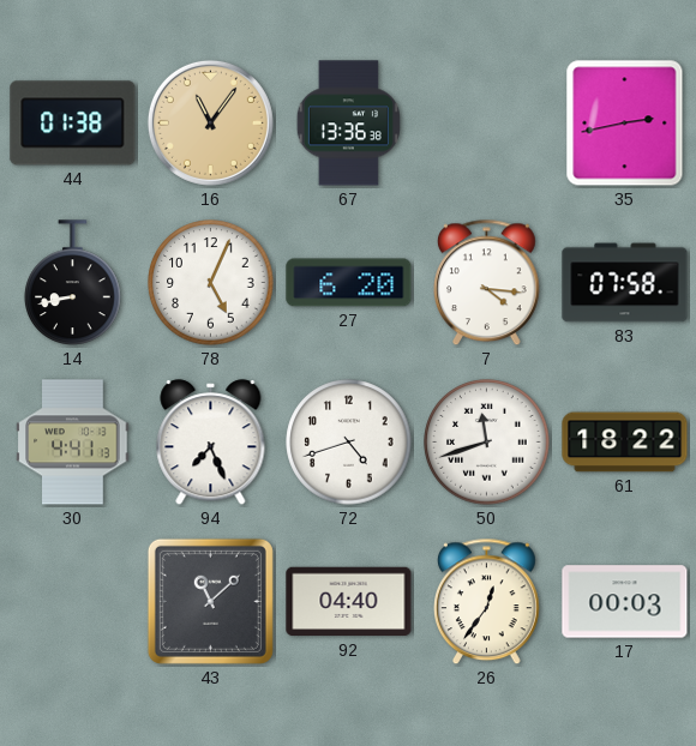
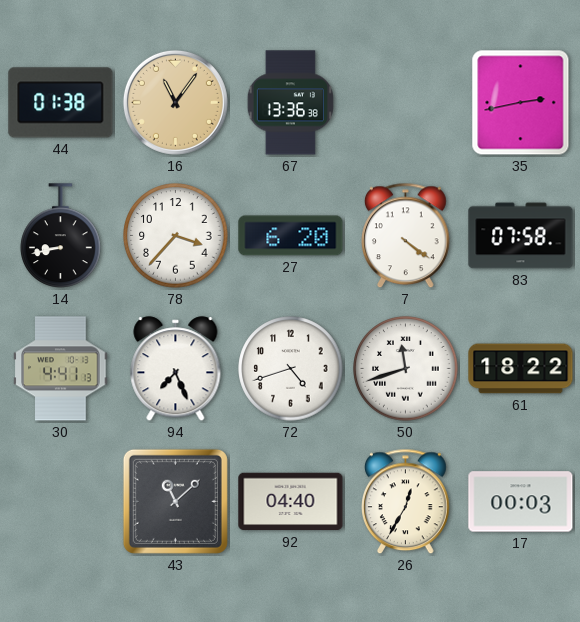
78: 5:04 -> 3:37
7: 4:16 -> 4:21
26: 12:36 -> 12:35
